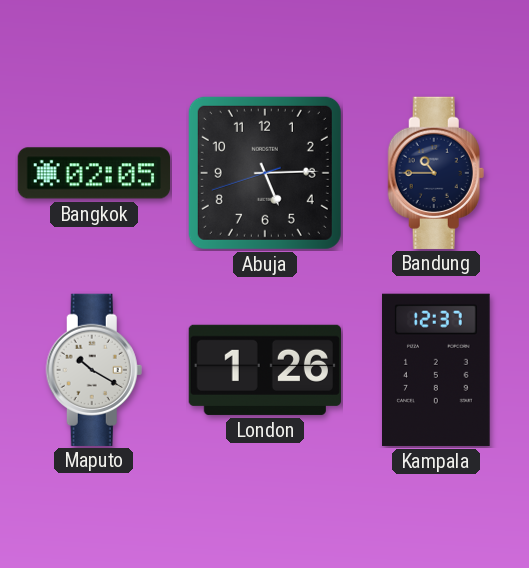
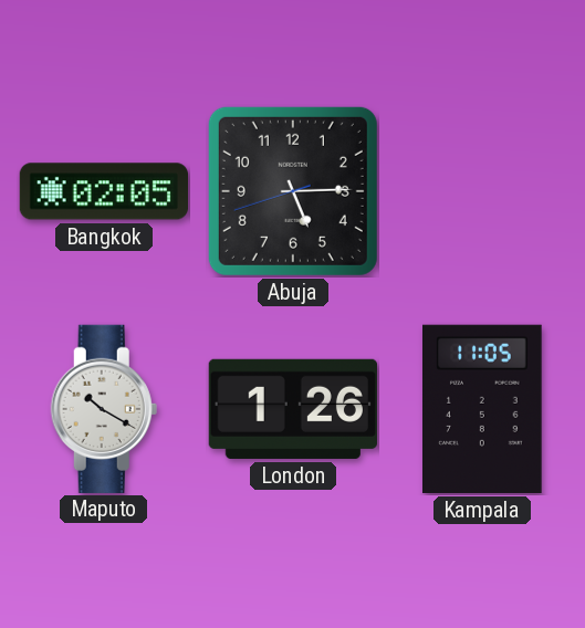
Bandung: 10:45 -> none
Kampala: 12:37 -> 11:05
